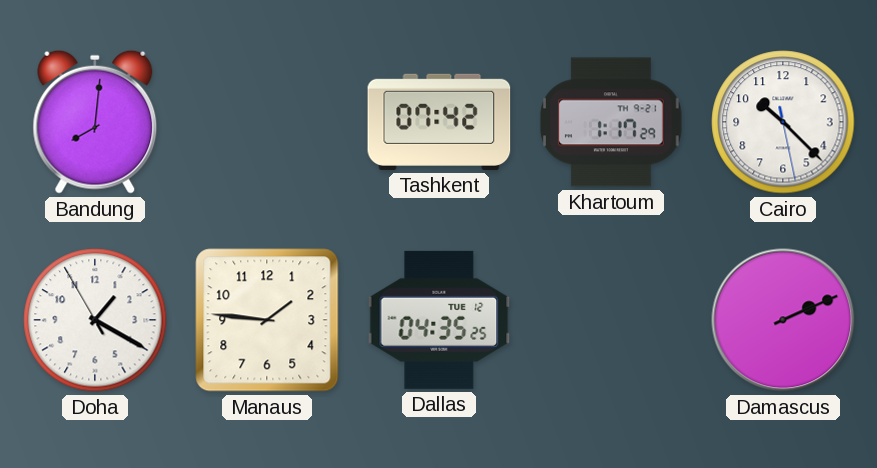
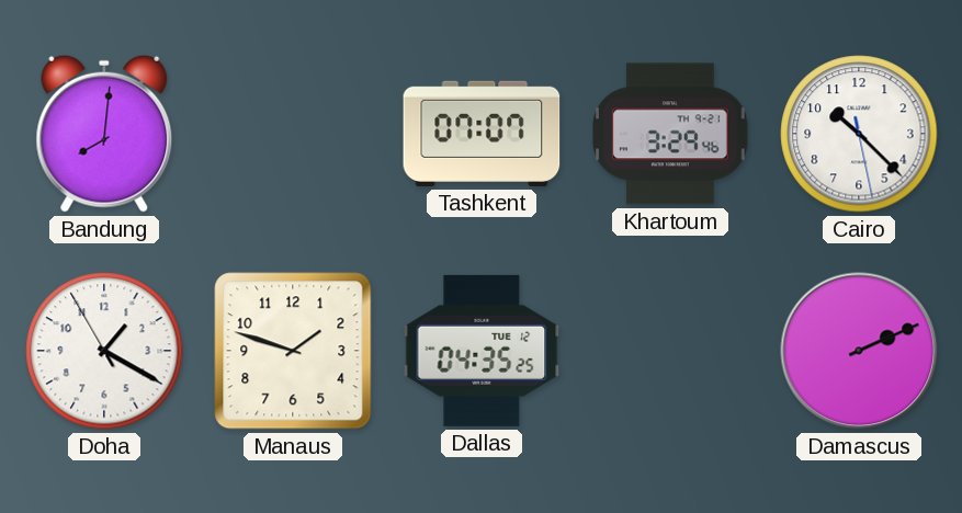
Tashkent: 07:42 -> 07:07
Khartoum: 1:17 -> 3:29
Manaus: 1:46 -> 1:48
